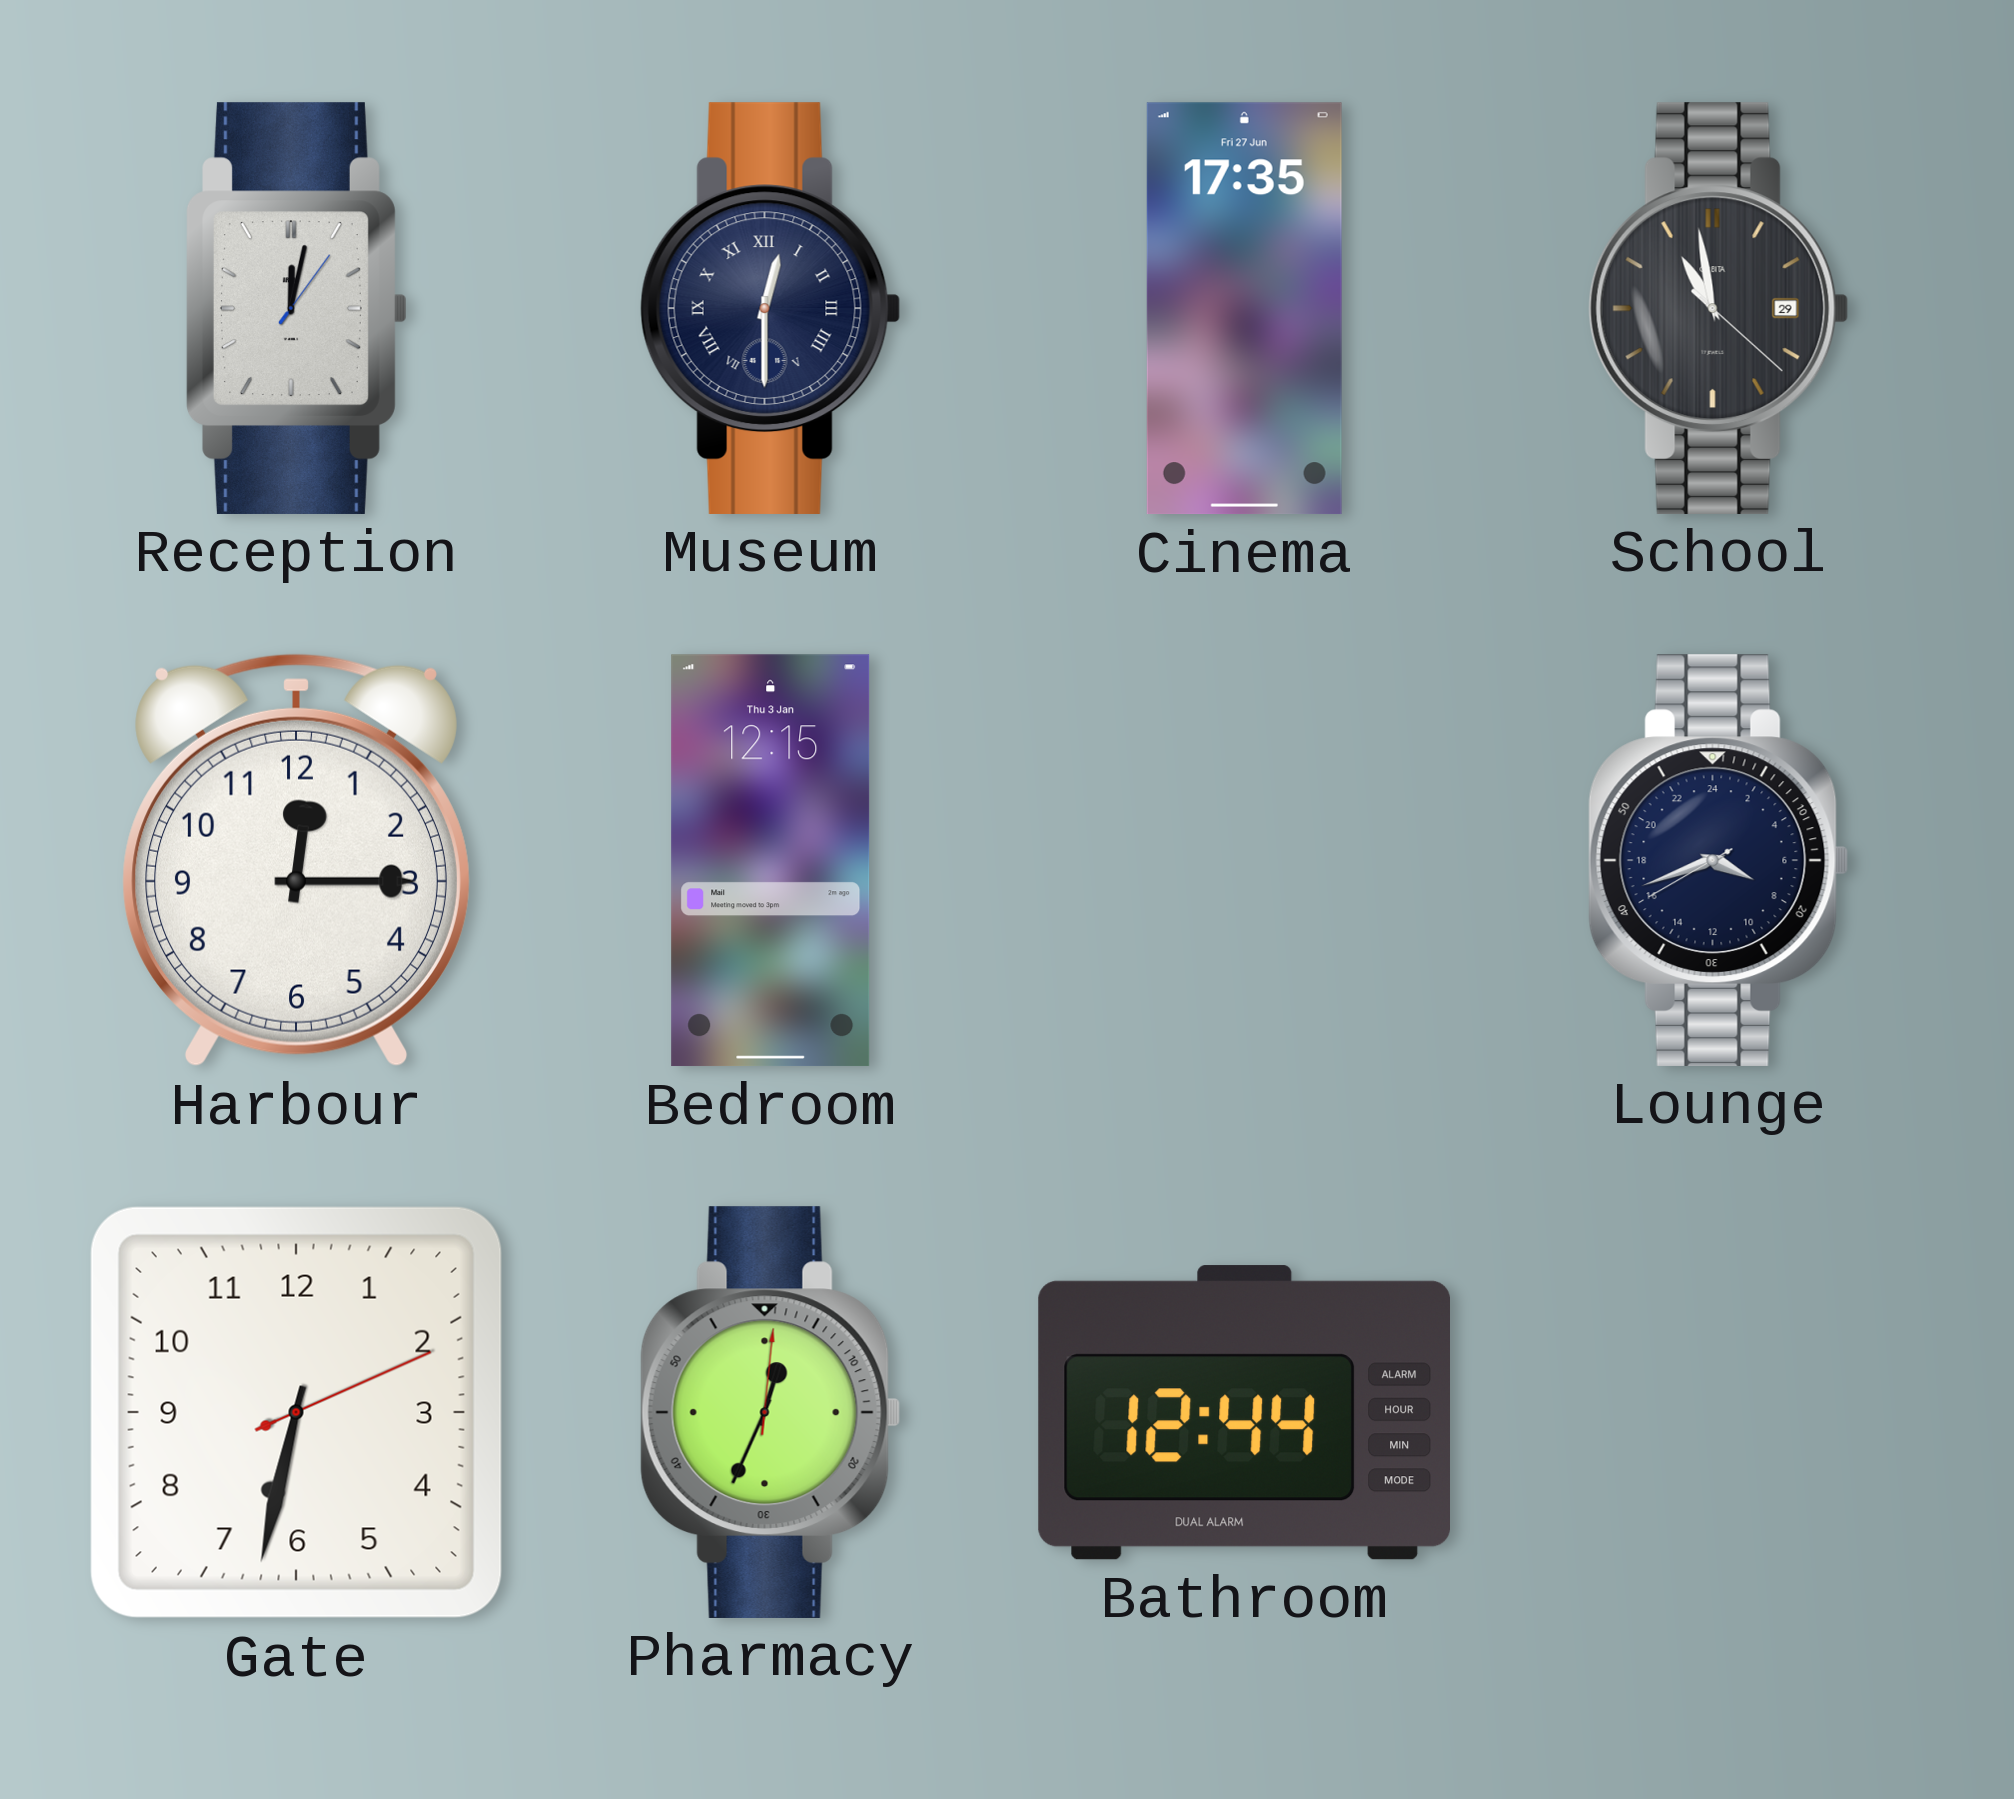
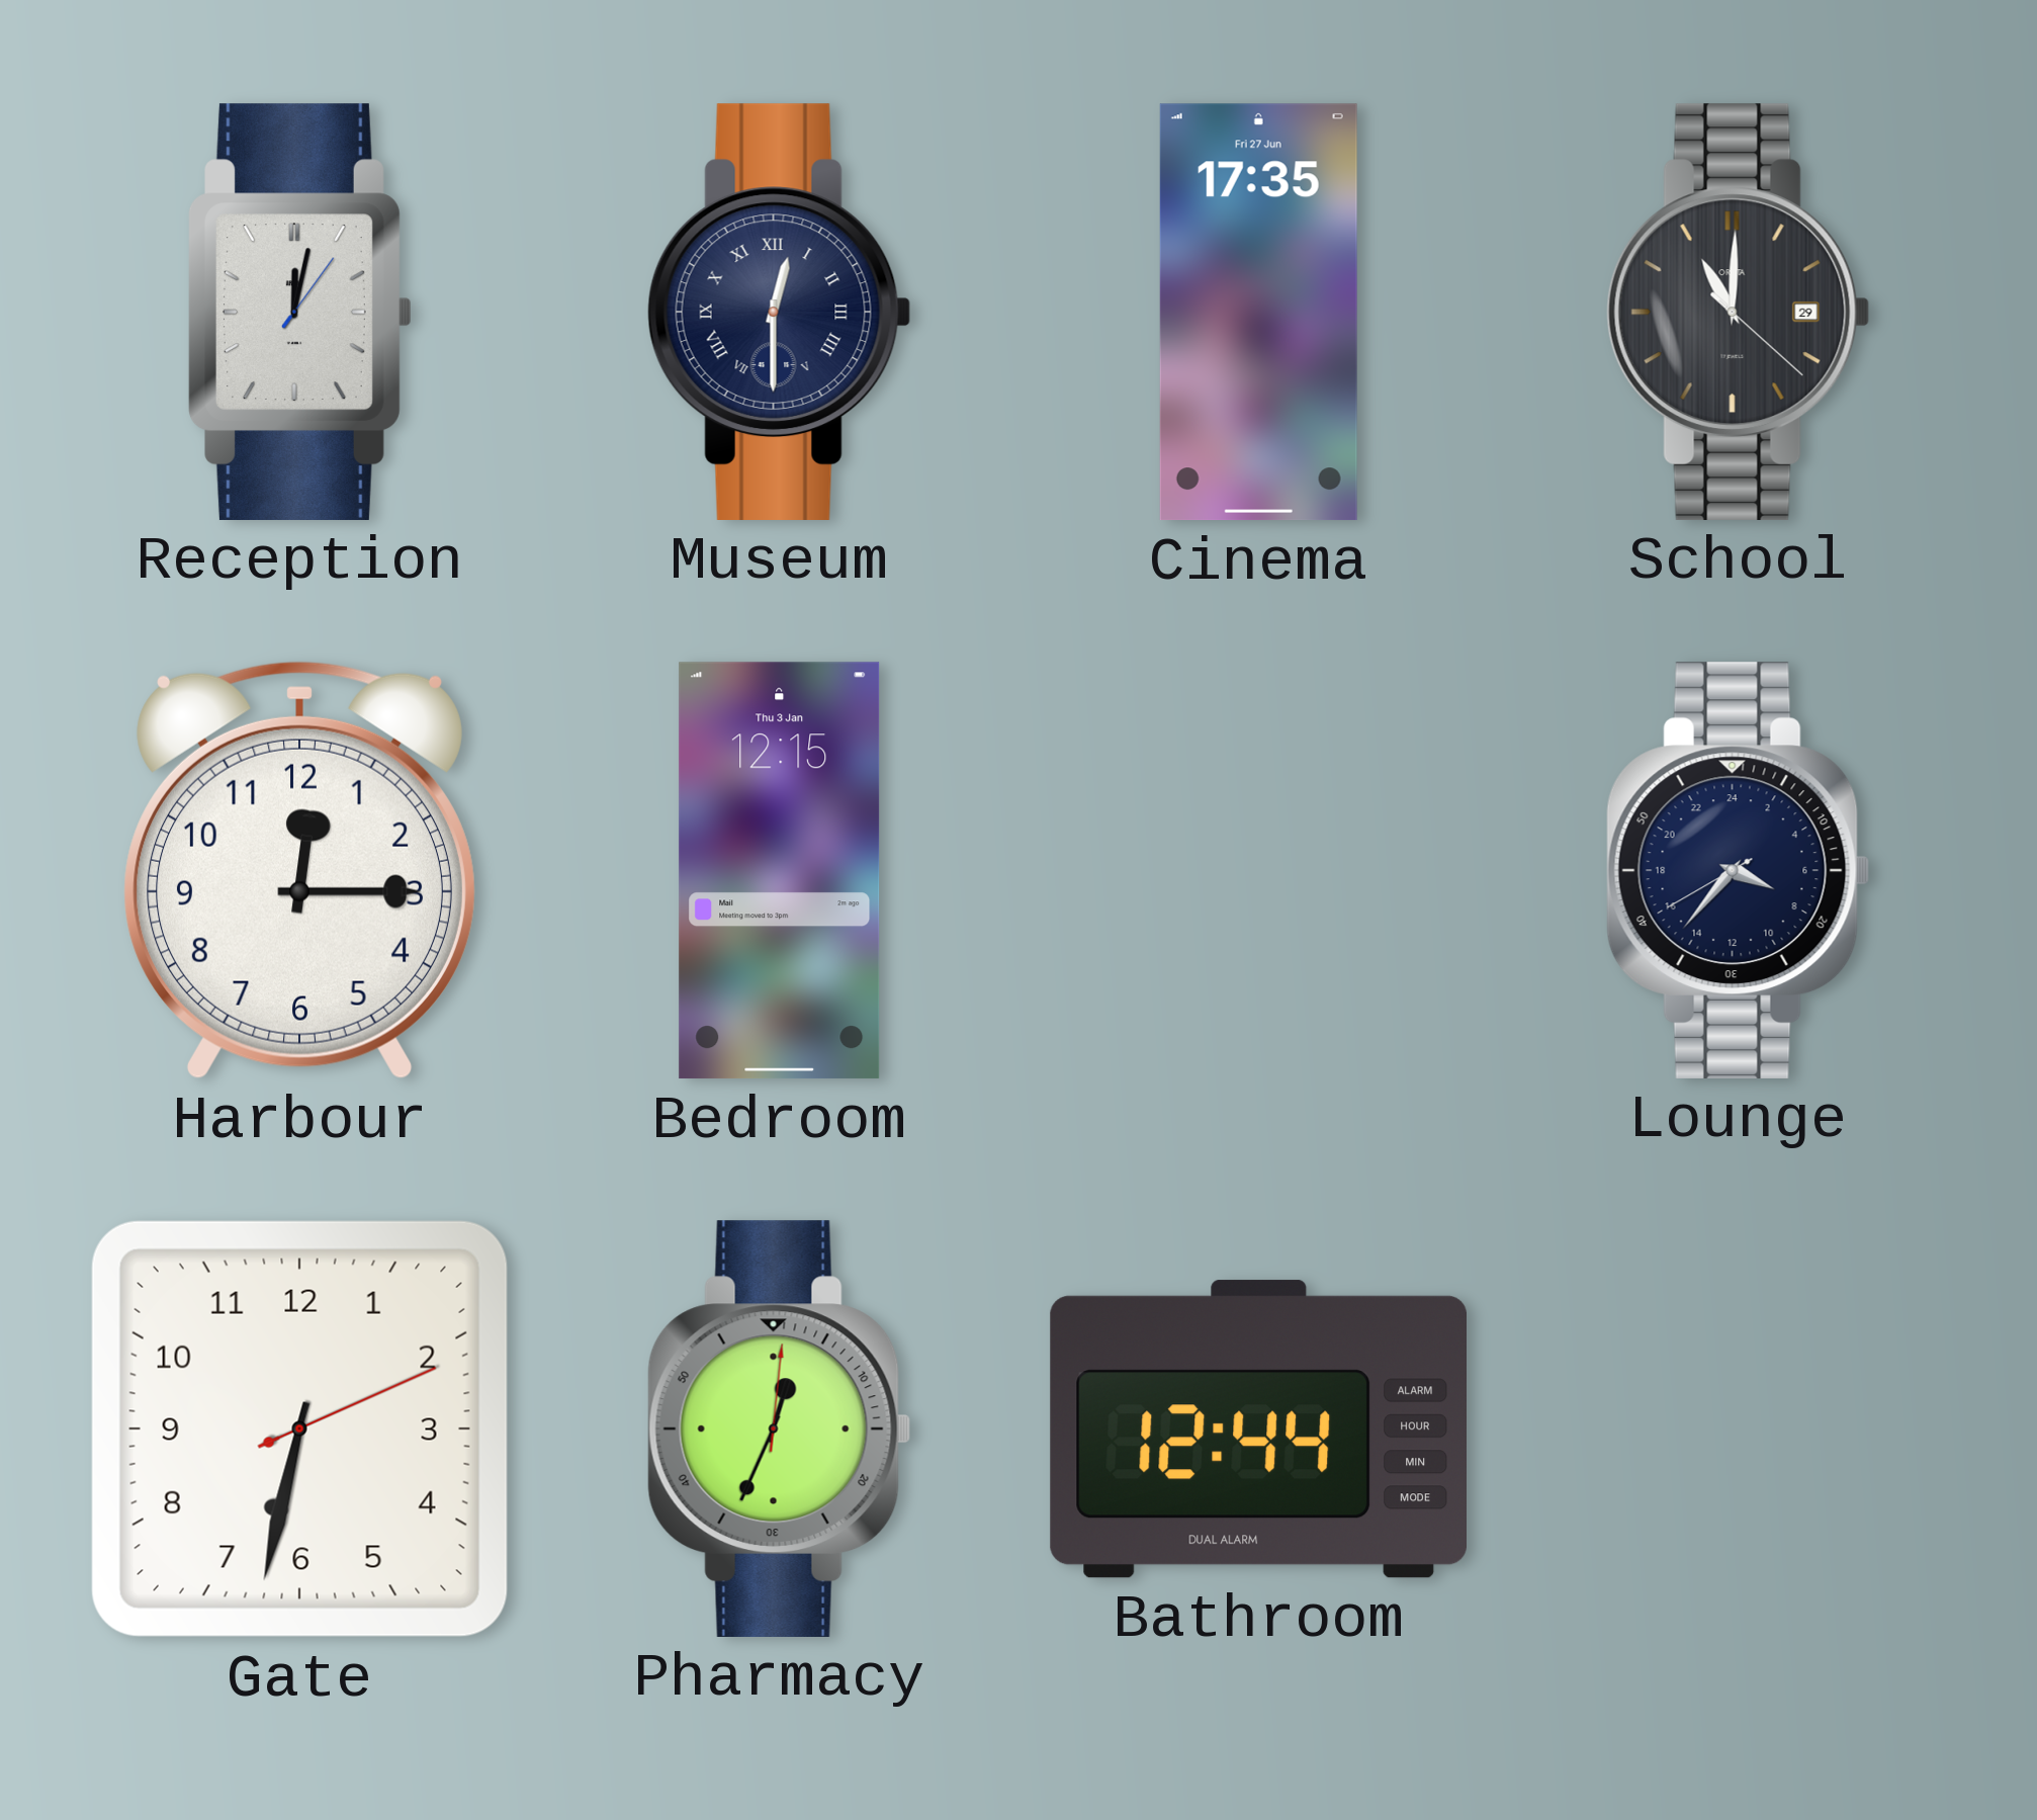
School: 10:58 -> 11:00
Lounge: 7:41 -> 7:36
